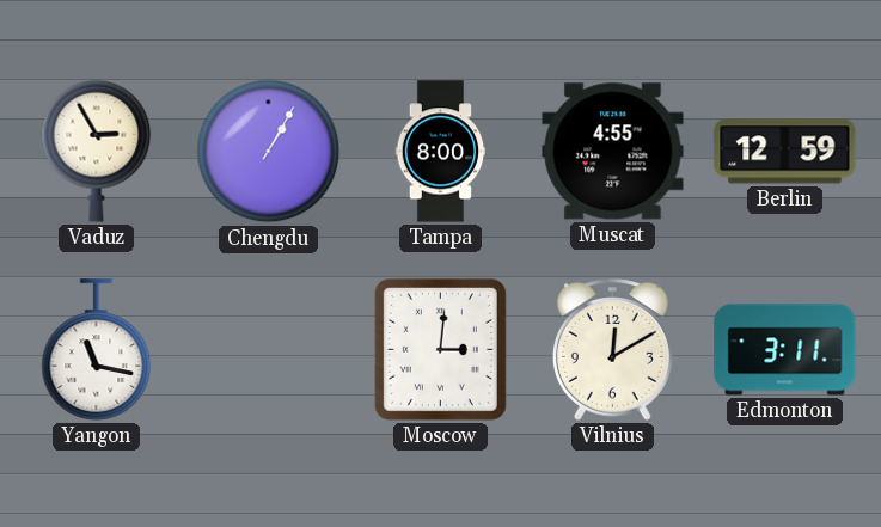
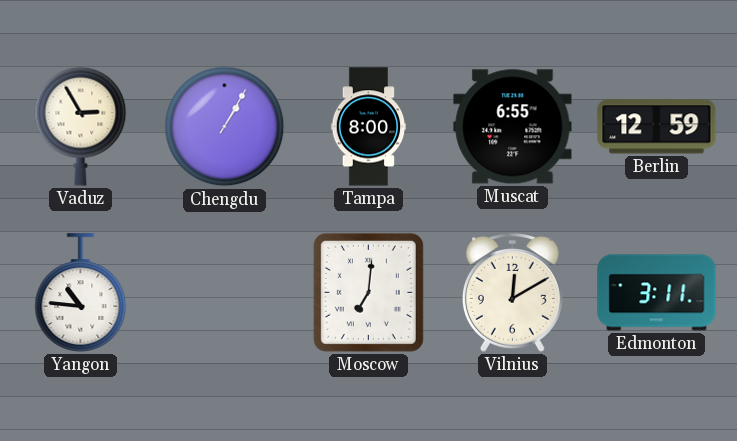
Muscat: 4:55 -> 6:55
Yangon: 11:17 -> 10:46
Moscow: 3:01 -> 7:01
